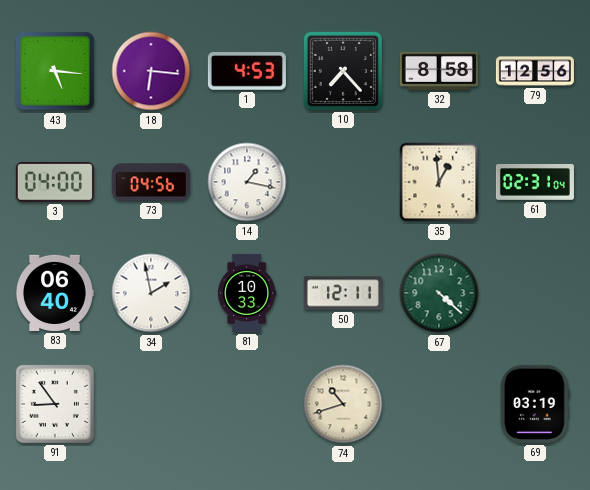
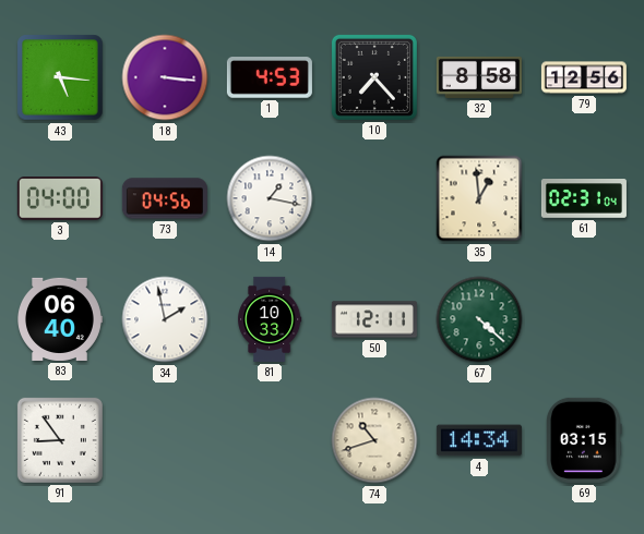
18: 6:16 -> 3:16
4: none -> 14:34
69: 03:19 -> 03:15
